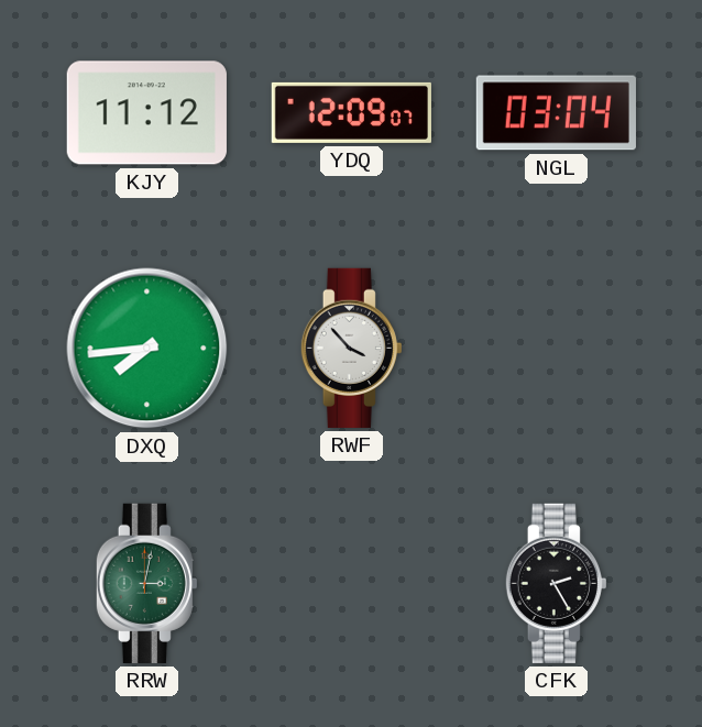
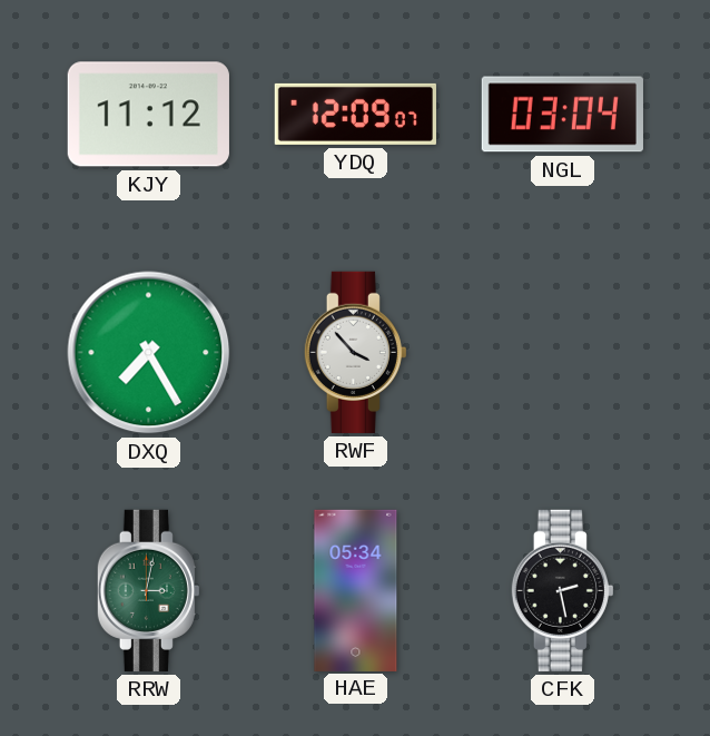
DXQ: 7:44 -> 7:25
HAE: none -> 05:34
CFK: 2:25 -> 2:28
